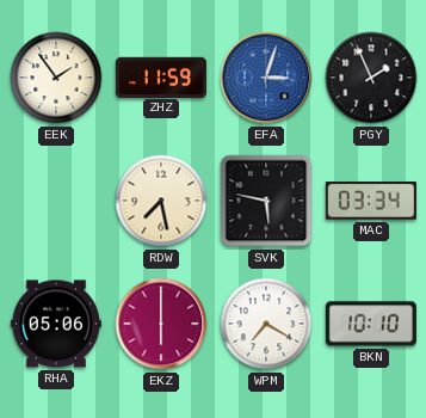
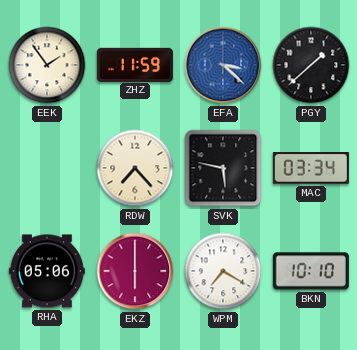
EFA: 3:03 -> 3:22
PGY: 1:56 -> 1:38
RDW: 7:28 -> 7:23
